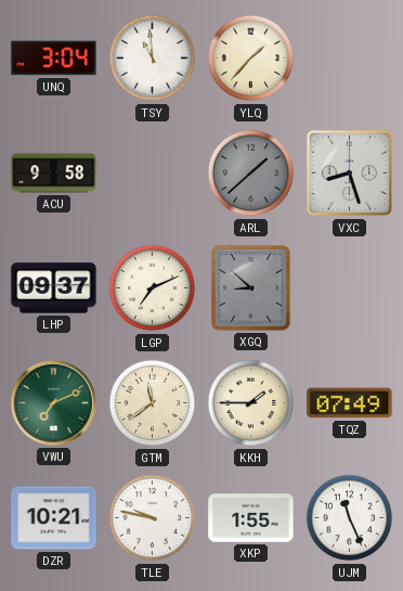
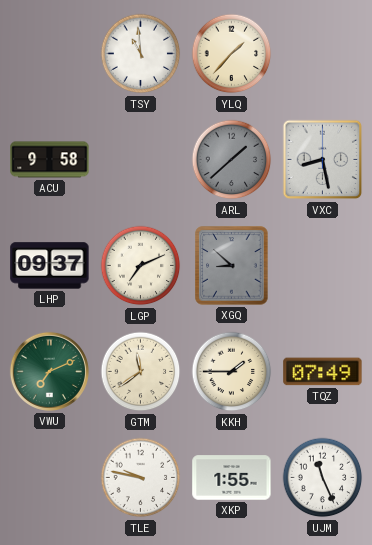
UNQ: 3:04 -> none
VXC: 8:27 -> 8:28
DZR: 10:21 -> none
